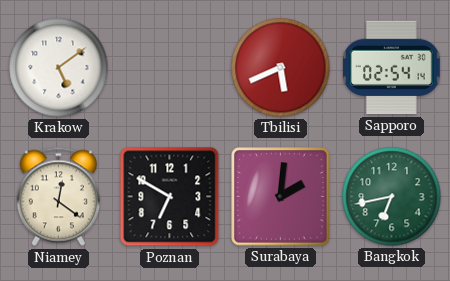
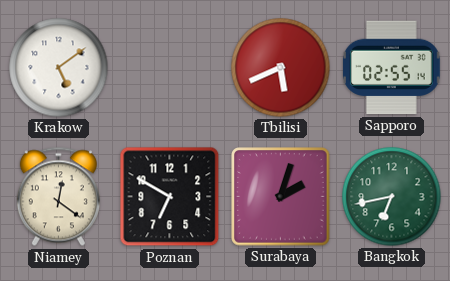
Sapporo: 02:54 -> 02:55
Surabaya: 2:01 -> 2:03
